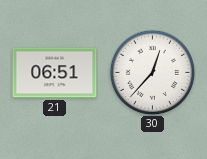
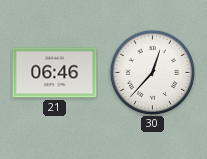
21: 06:51 -> 06:46
